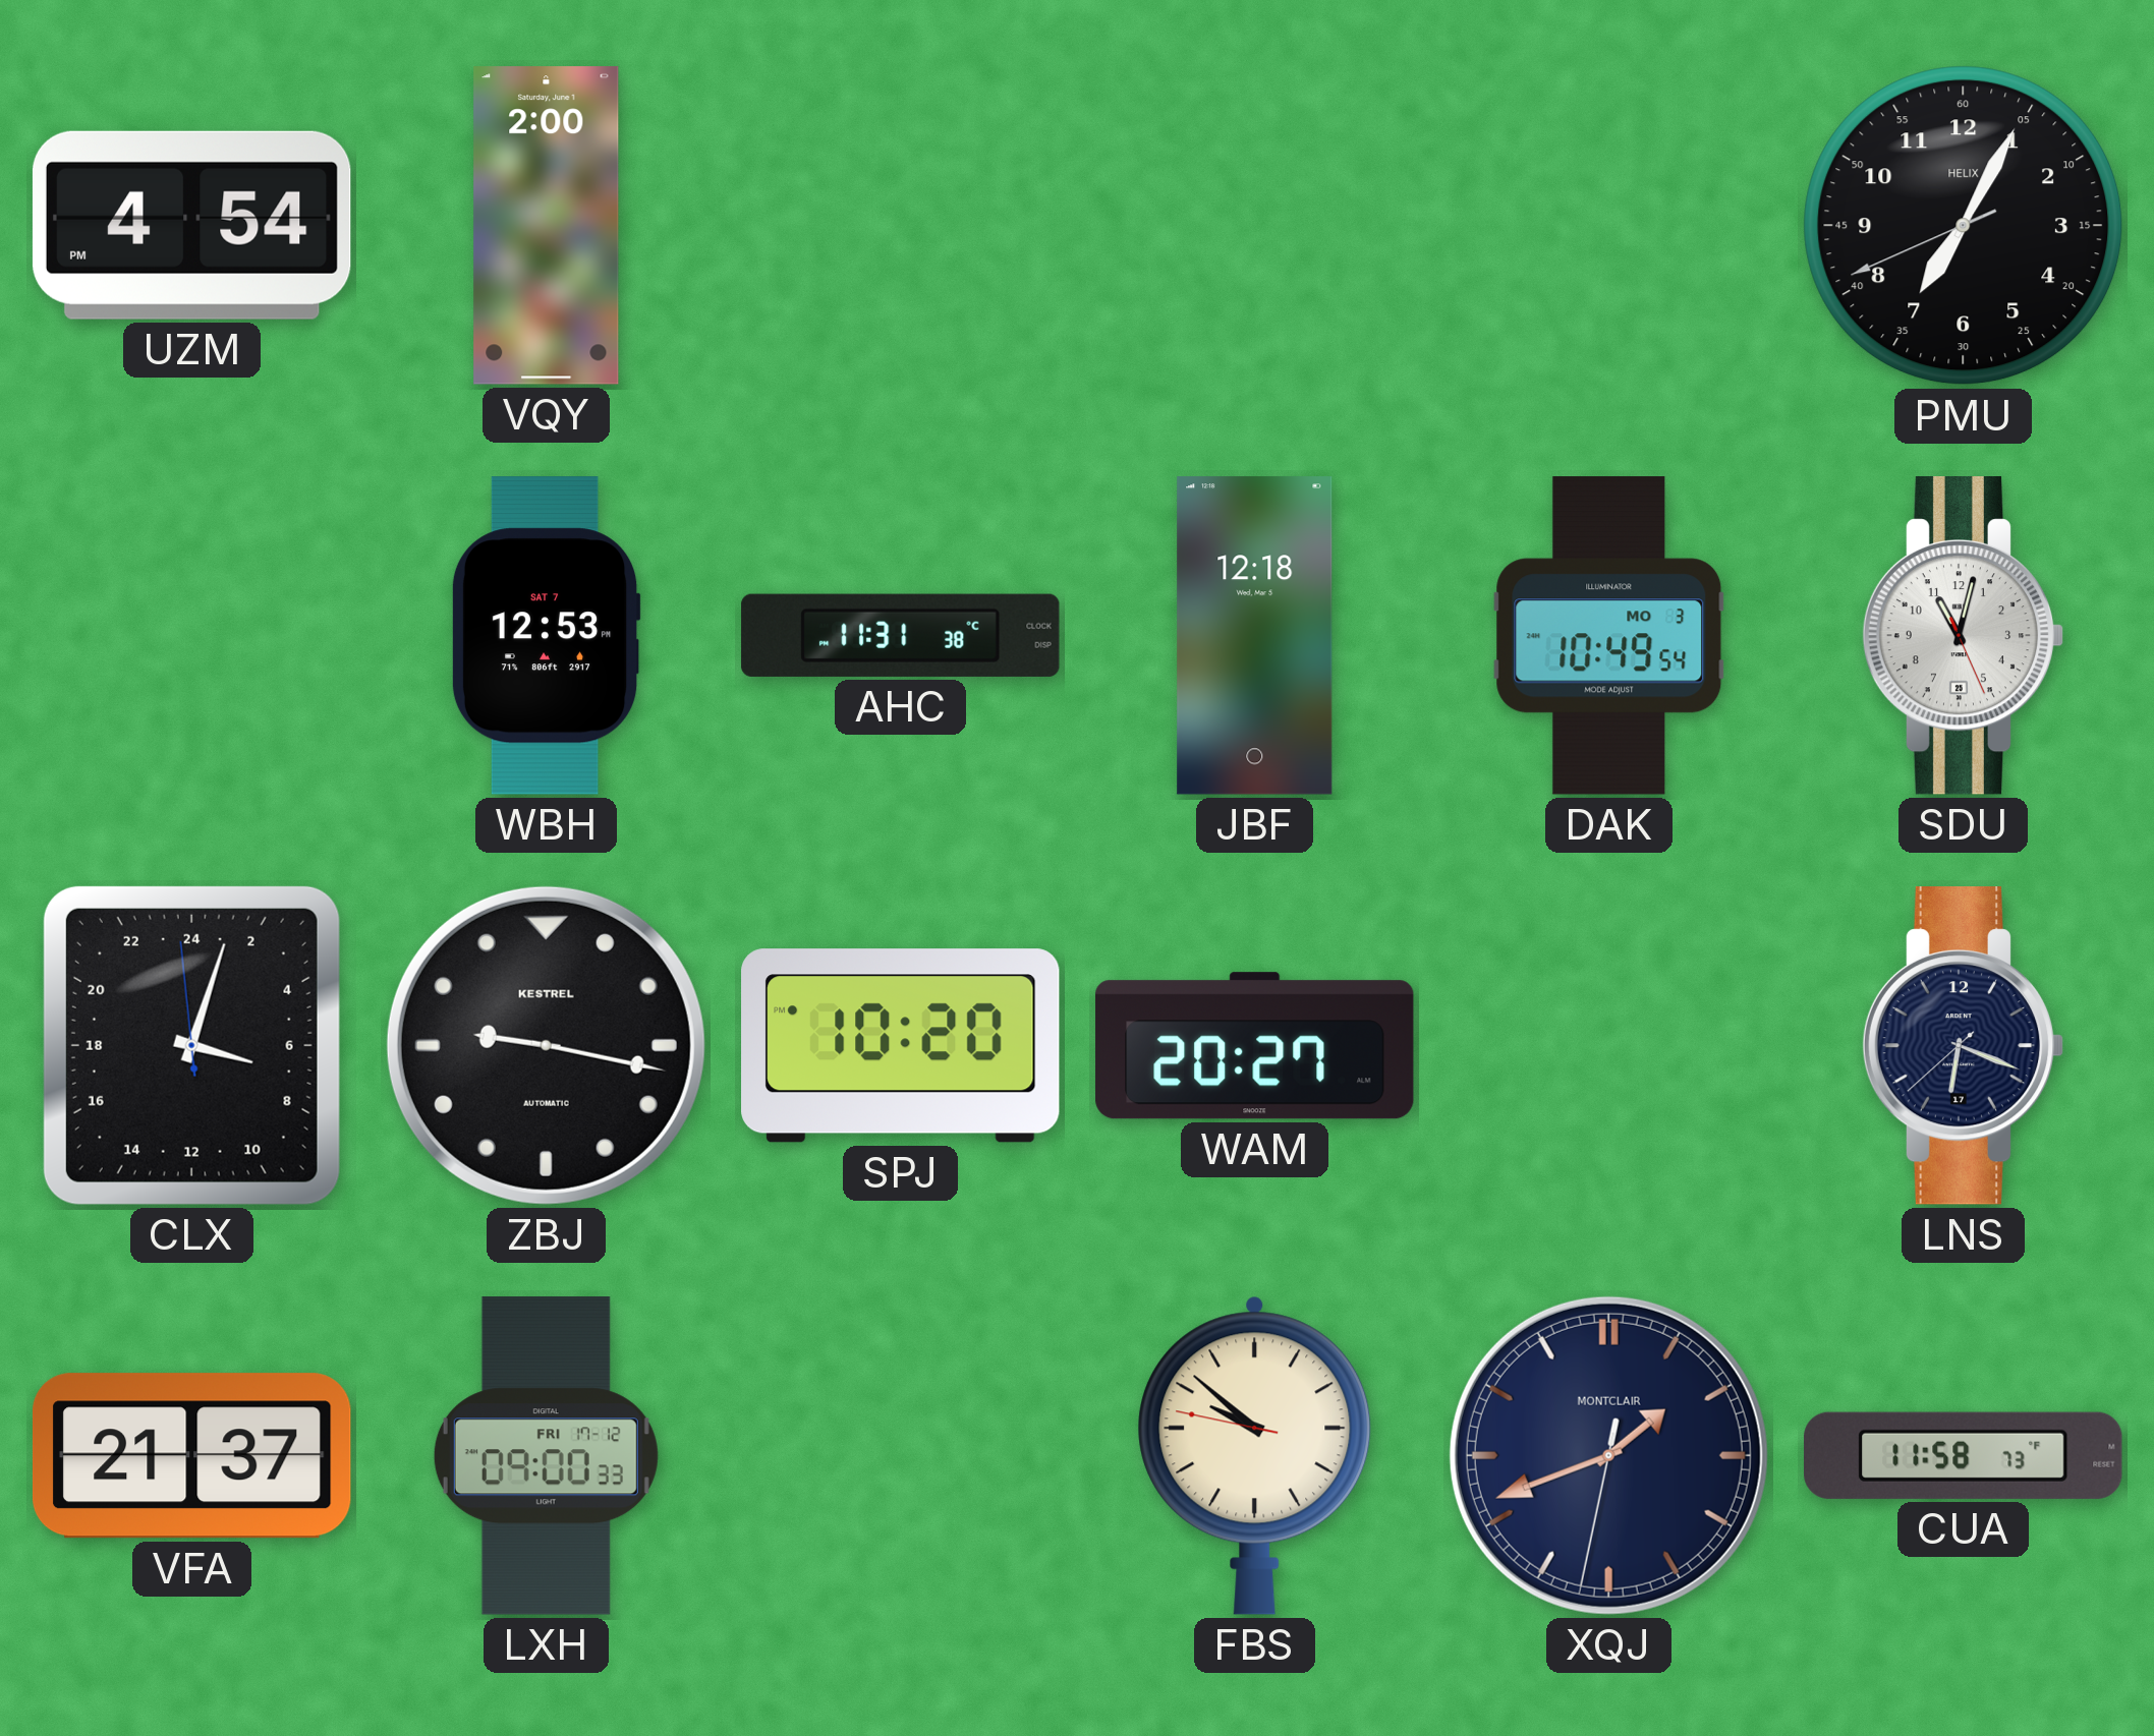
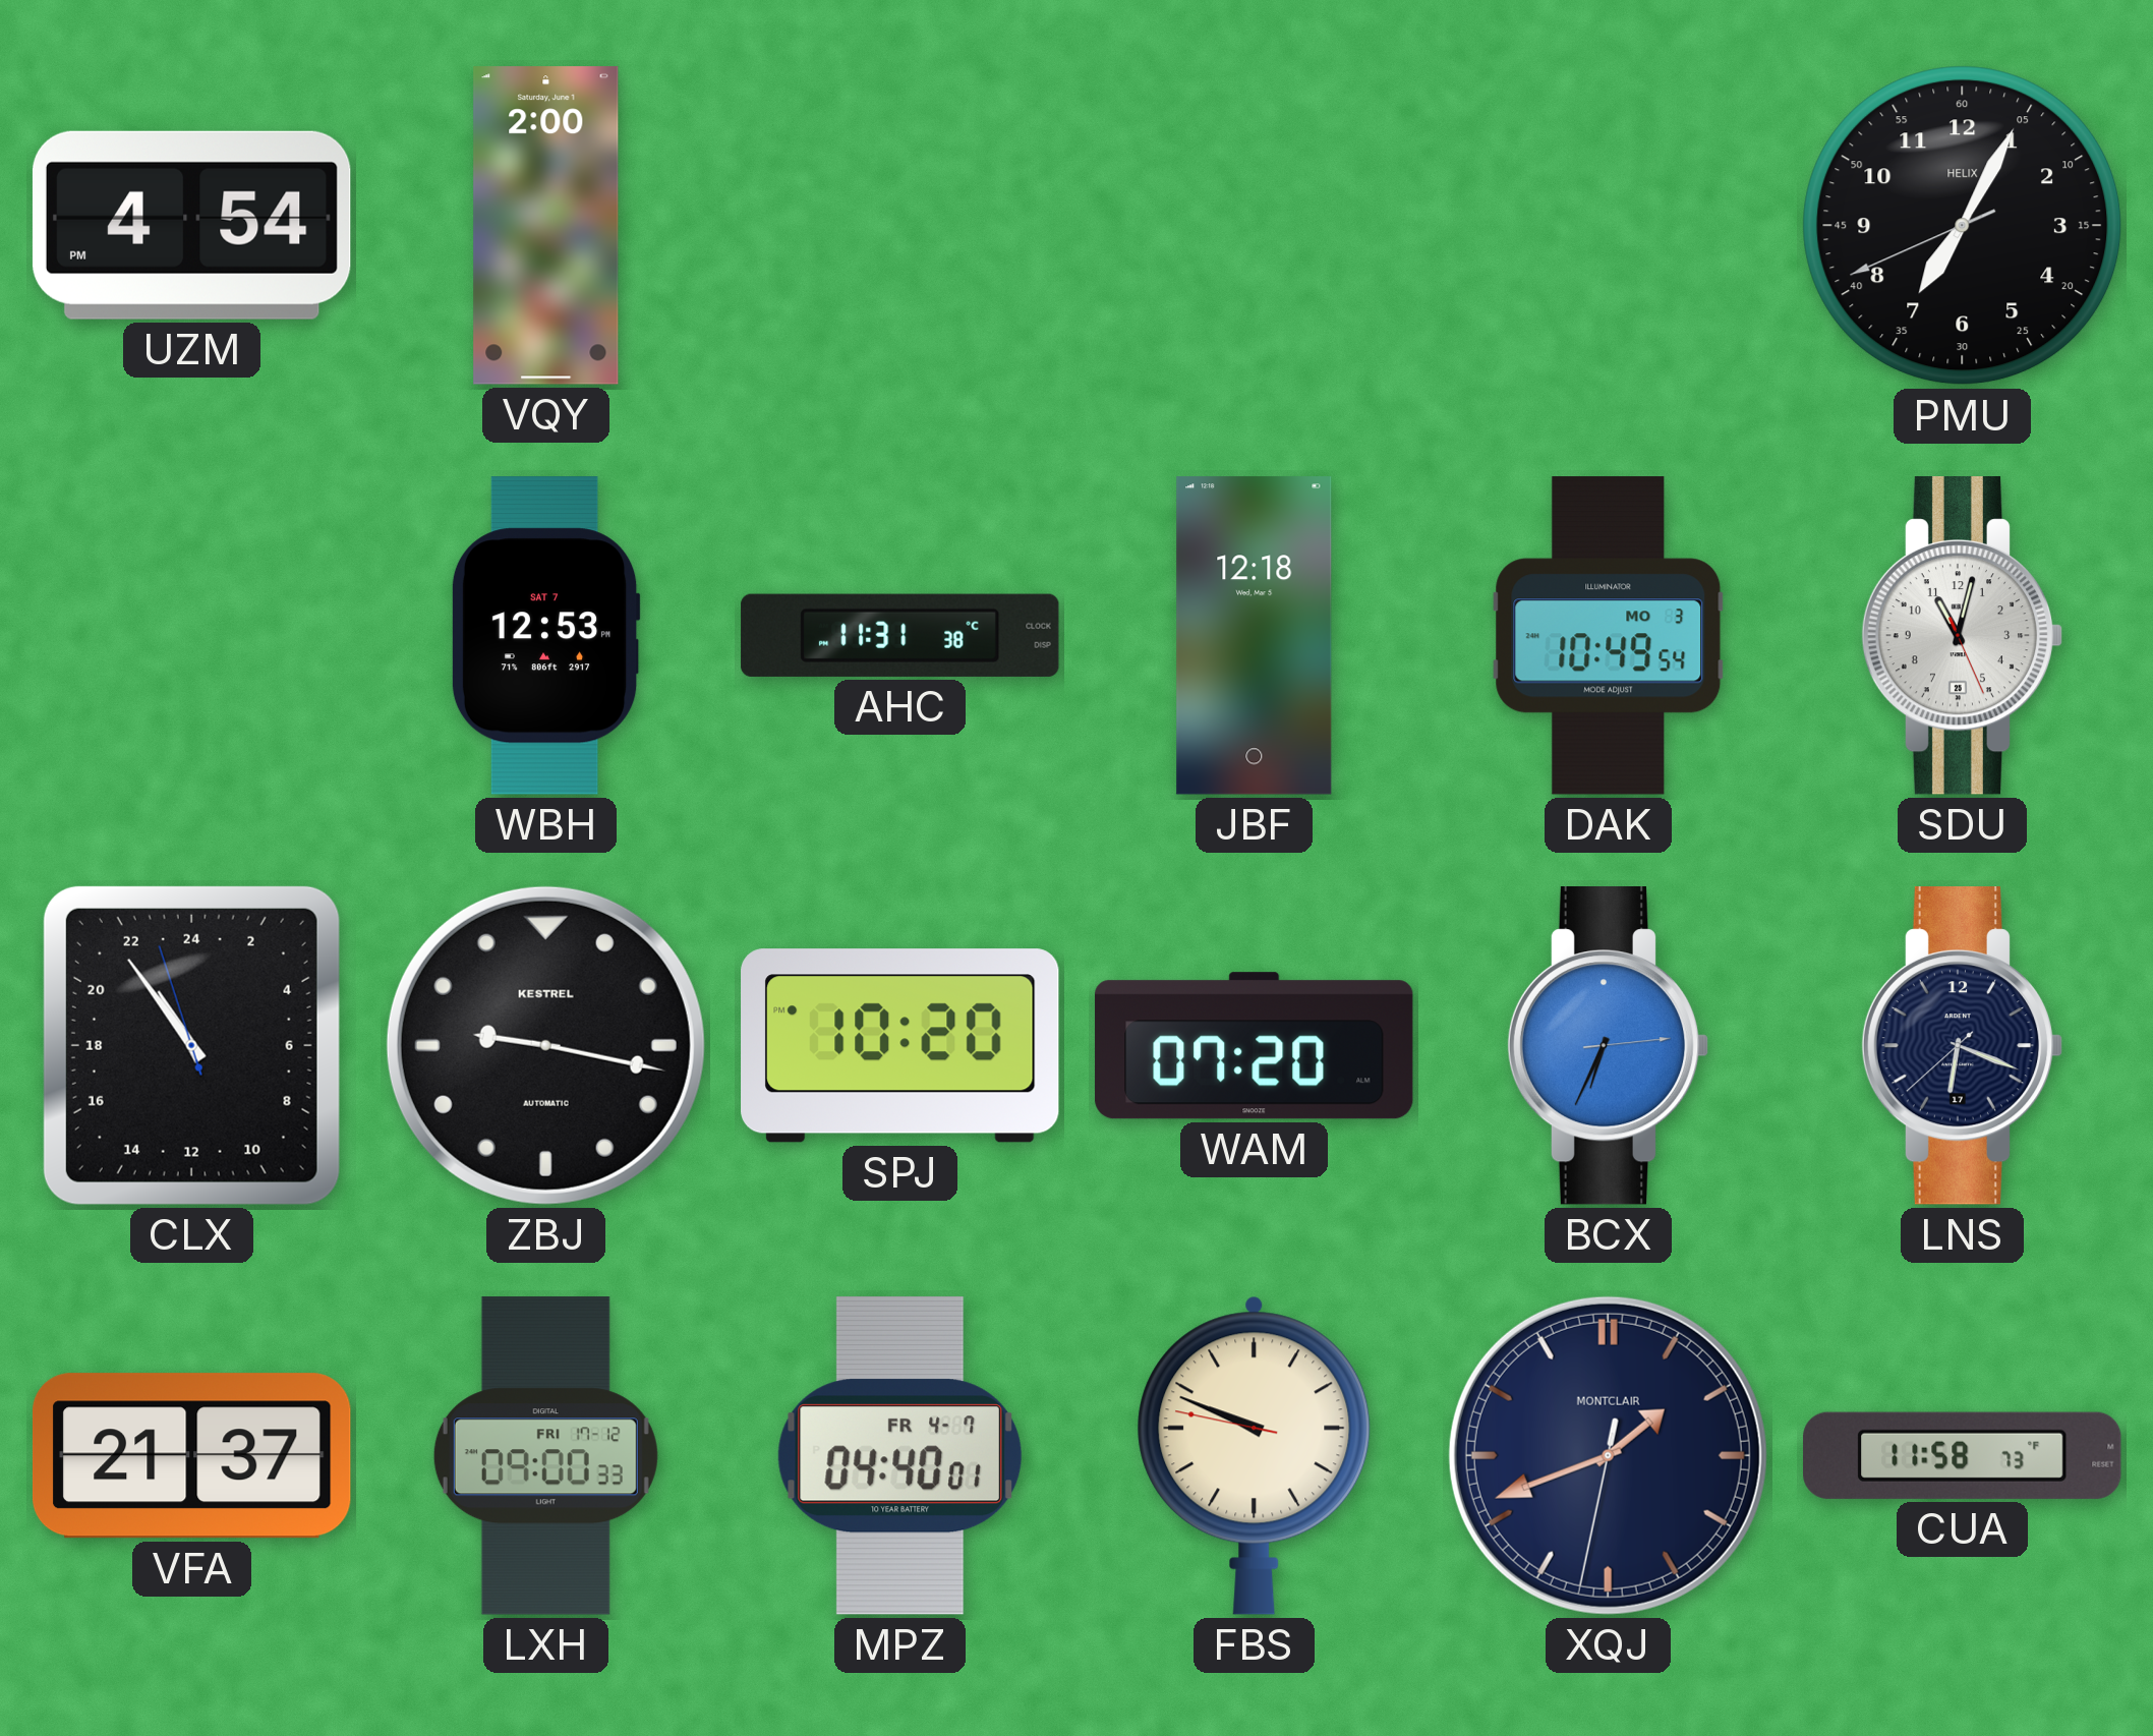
CLX: 7:02 -> 21:53
WAM: 20:27 -> 07:20
BCX: none -> 6:34
MPZ: none -> 04:40
FBS: 9:51 -> 9:48
